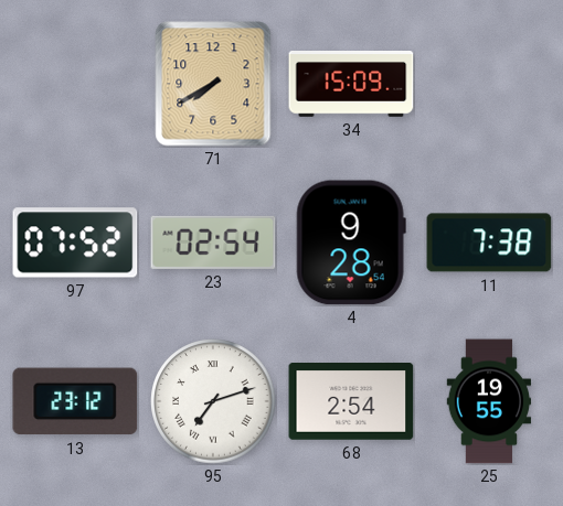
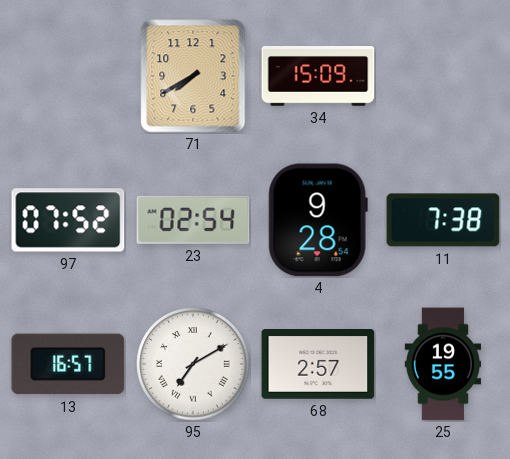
13: 23:12 -> 16:57
95: 7:12 -> 7:10
68: 2:54 -> 2:57
